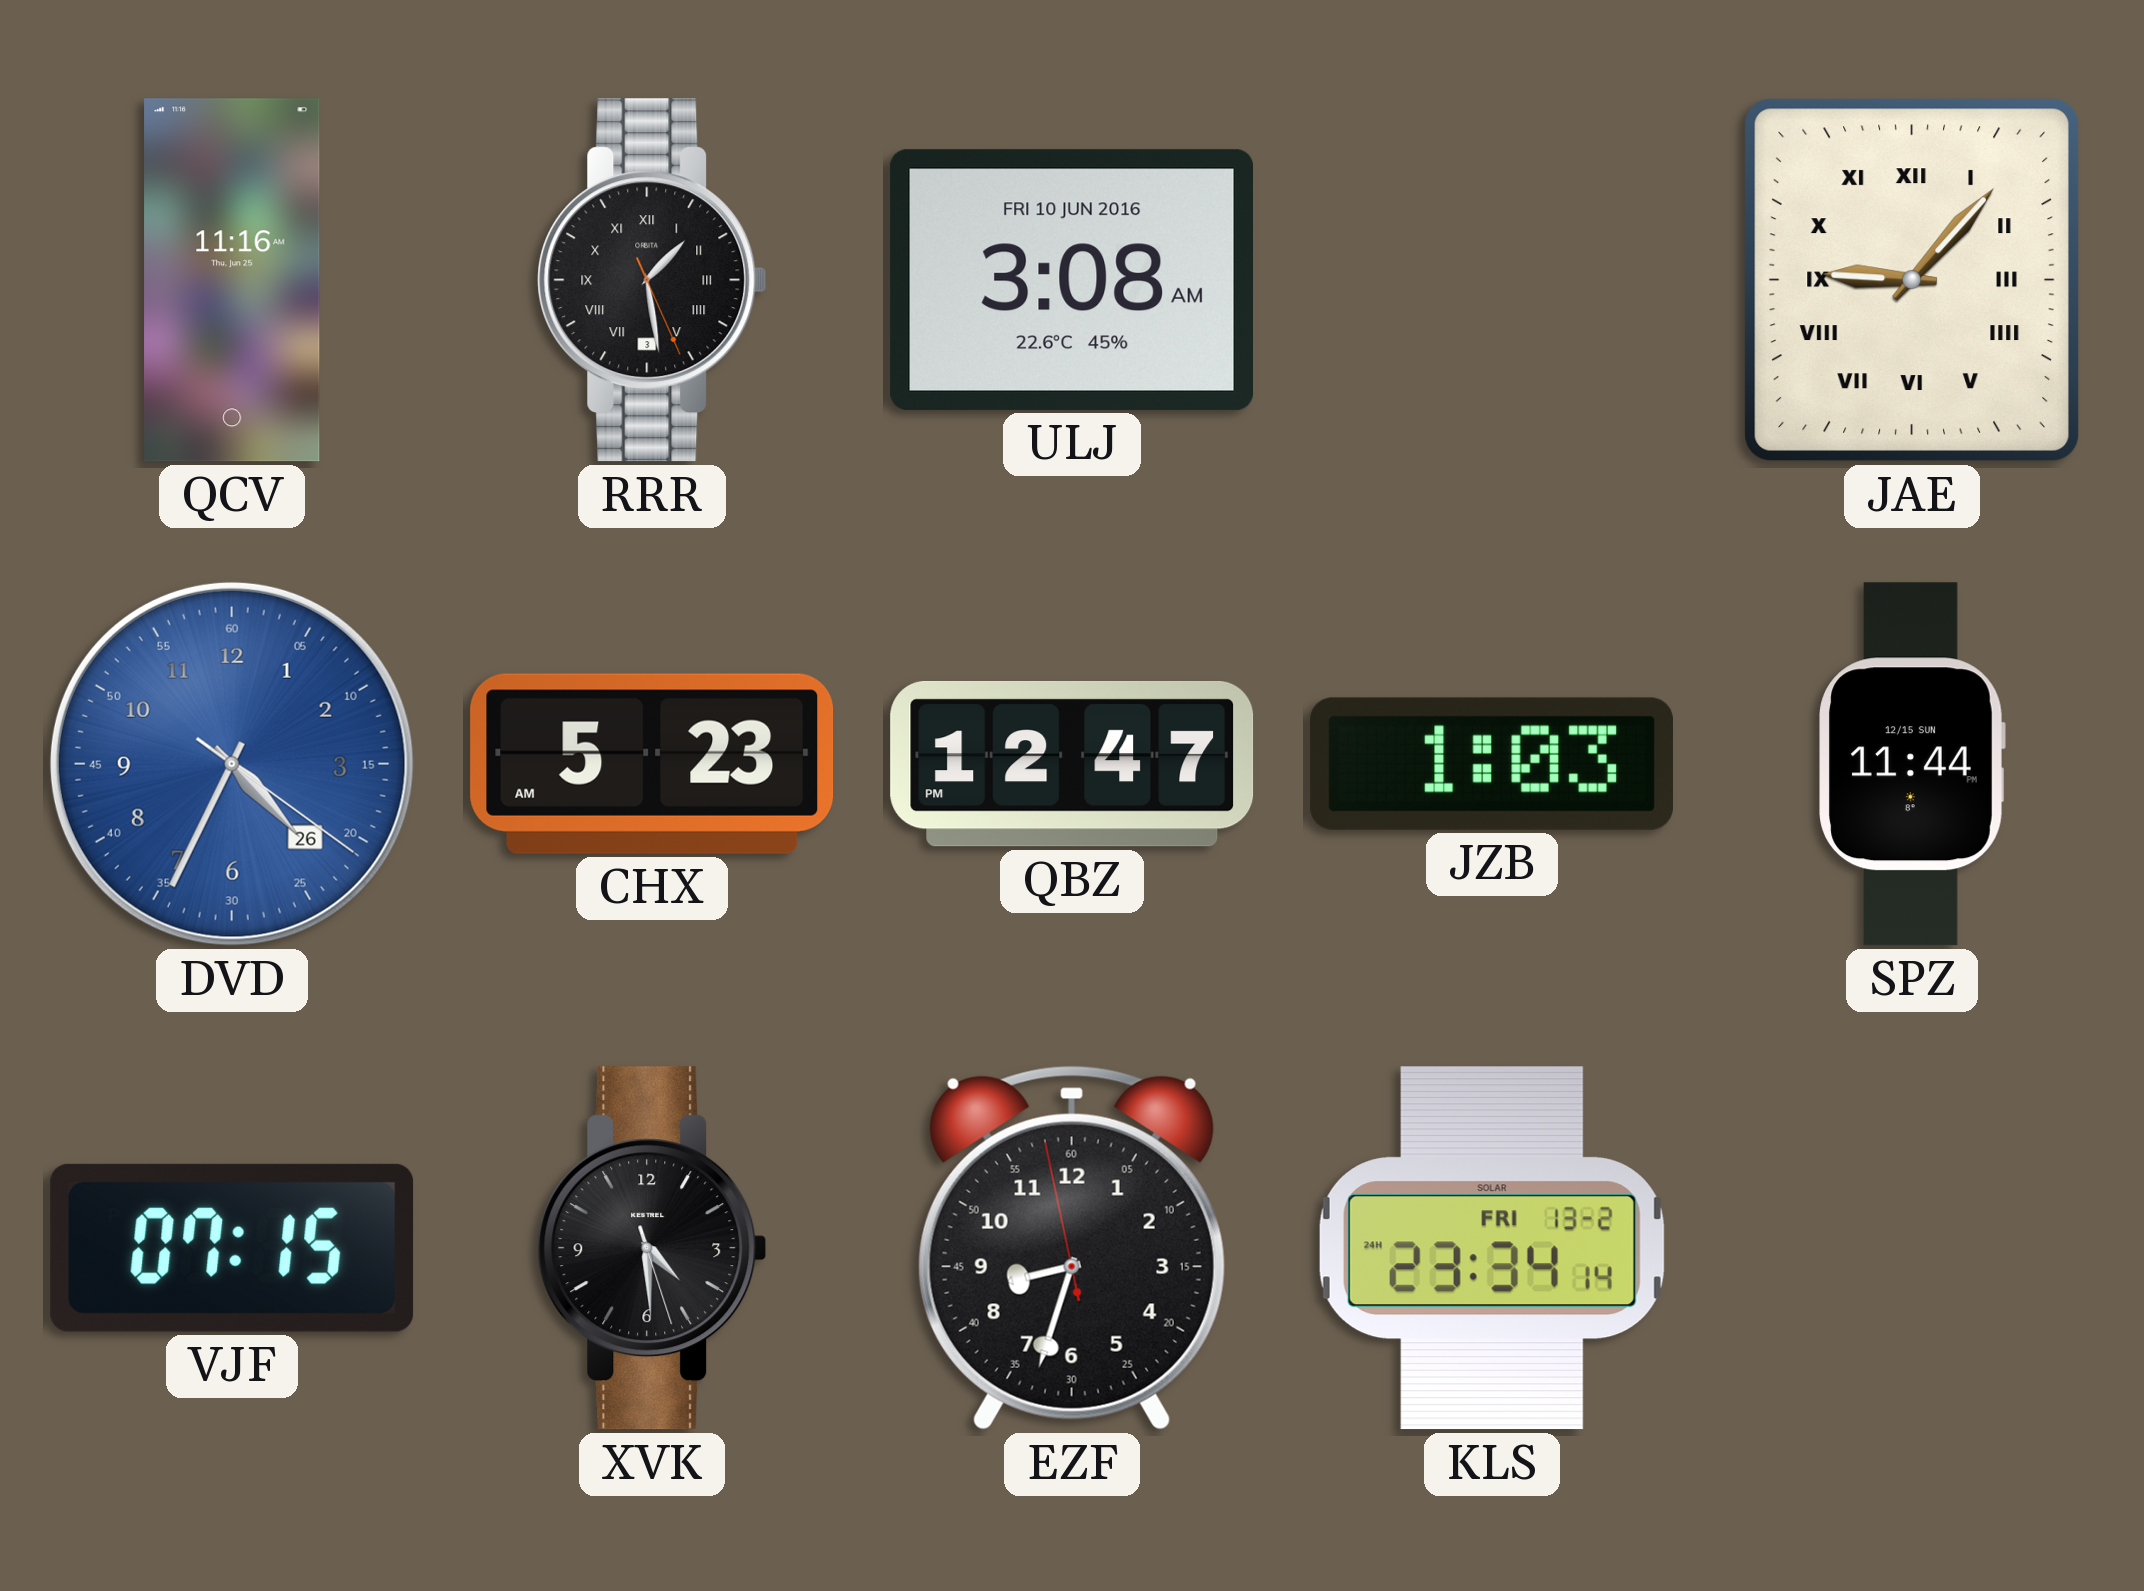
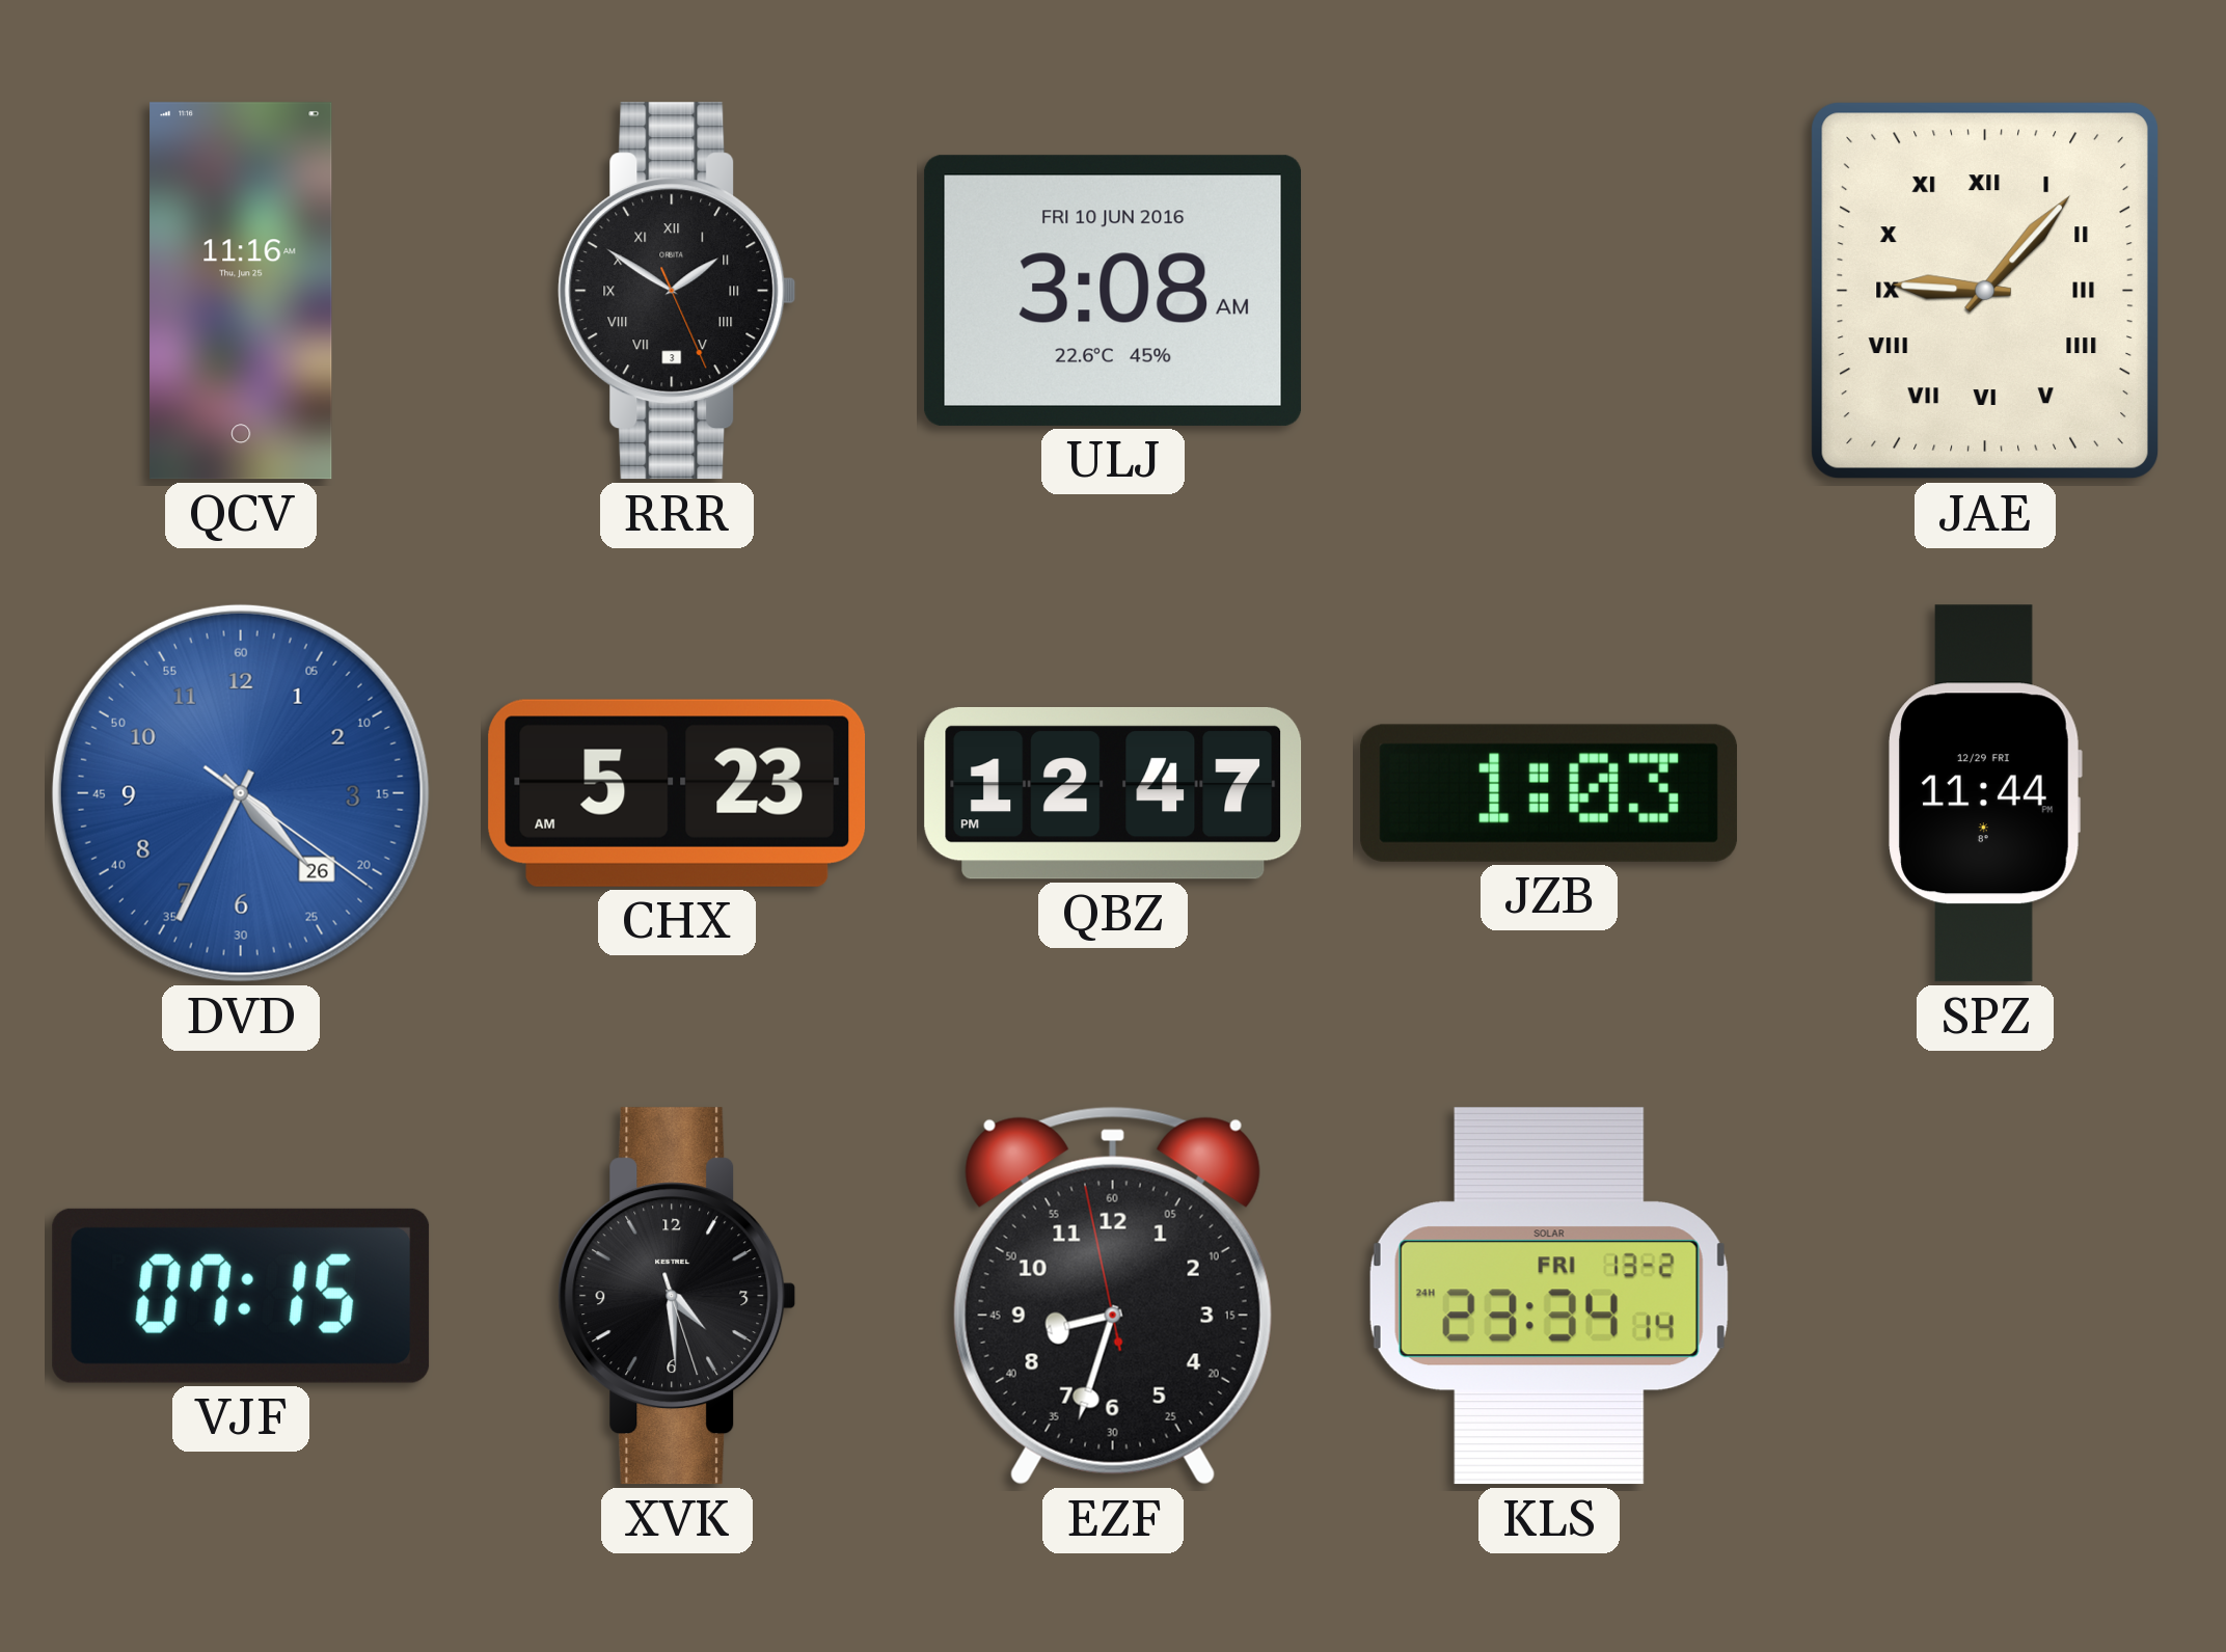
RRR: 1:28 -> 1:50
SPZ date: 12/15 SUN -> 12/29 FRI
